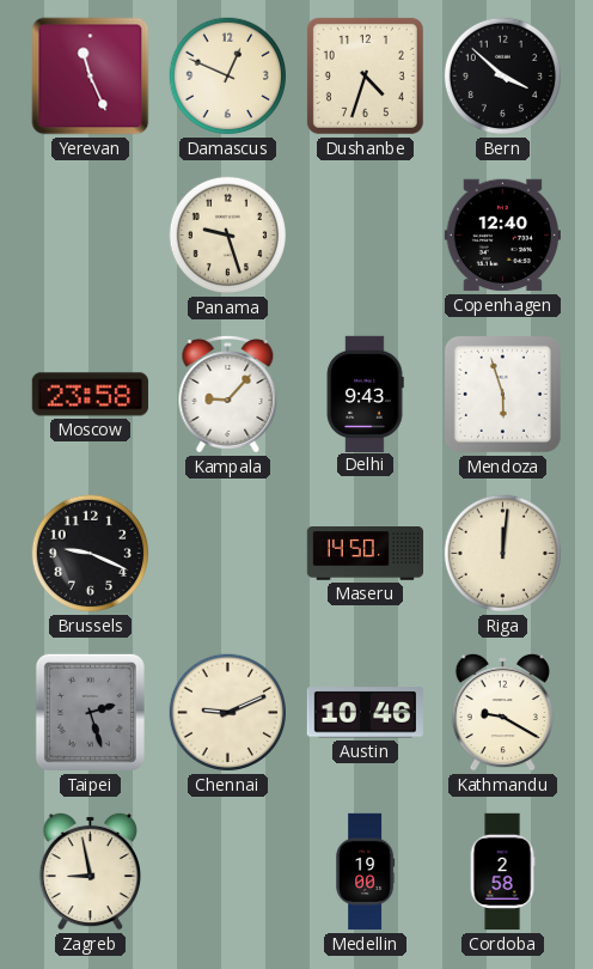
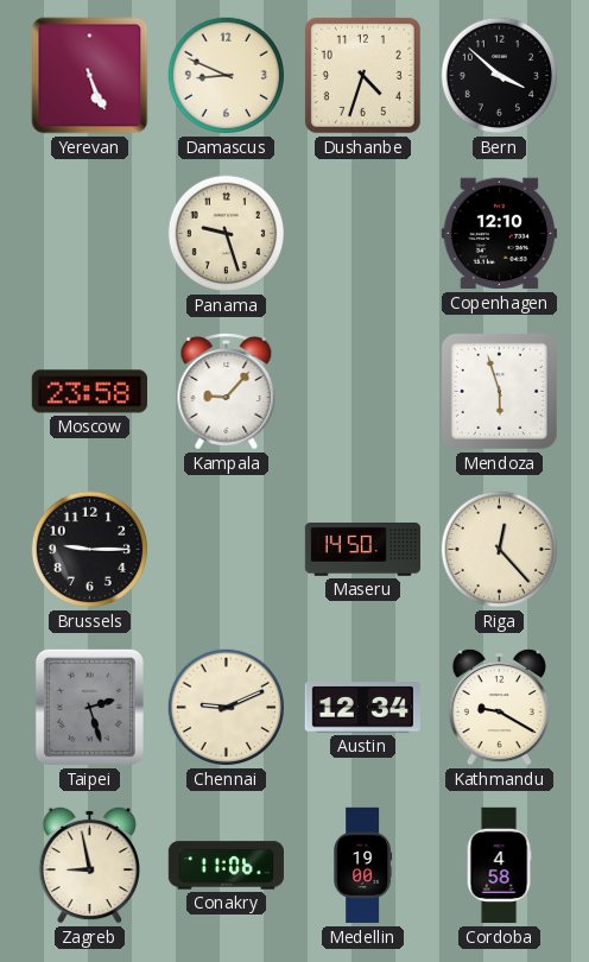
Yerevan: 11:26 -> 5:26
Damascus: 12:49 -> 8:49
Copenhagen: 12:40 -> 12:10
Delhi: 9:43 -> none
Brussels: 9:19 -> 9:15
Riga: 12:01 -> 12:23
Austin: 10:46 -> 12:34
Conakry: none -> 11:06
Cordoba: 2:58 -> 4:58
